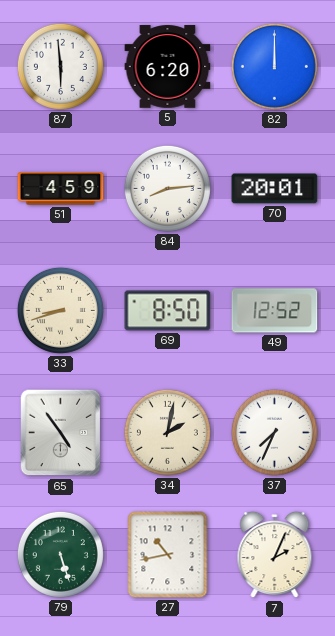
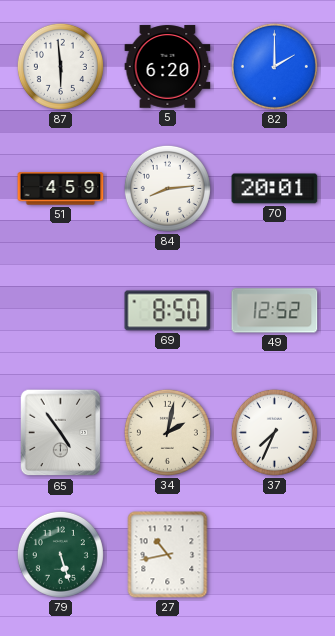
82: 12:00 -> 2:00
33: 8:42 -> none
7: 2:04 -> none
